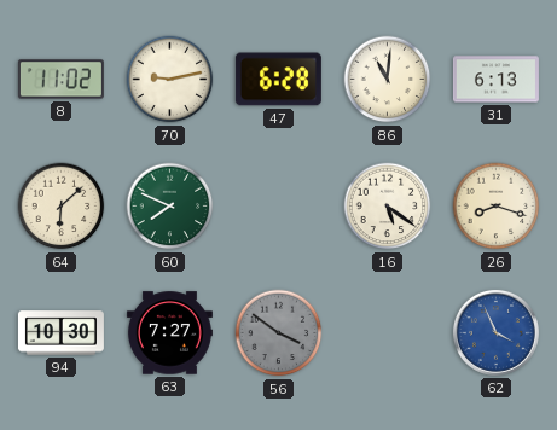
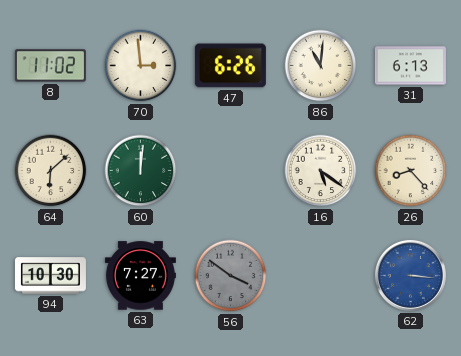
70: 9:13 -> 2:59
47: 6:28 -> 6:26
60: 7:49 -> 12:01
26: 8:18 -> 8:23
62: 3:56 -> 3:16
